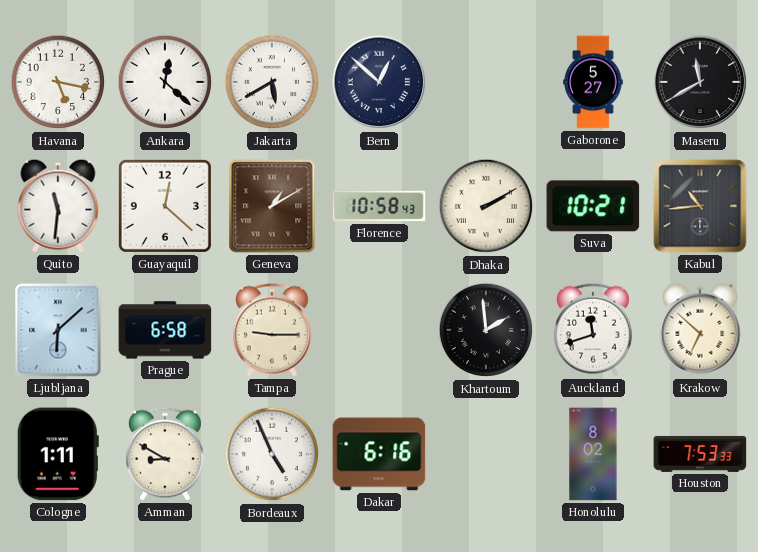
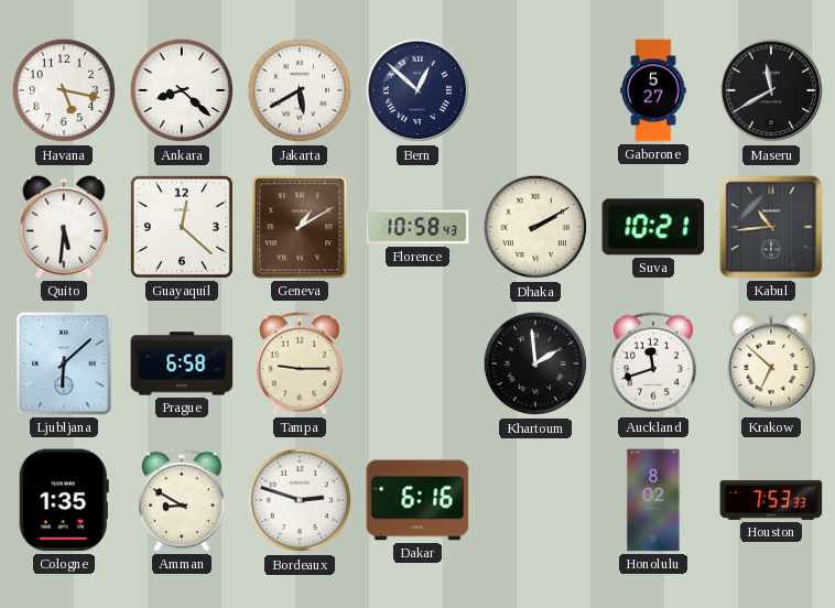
Ankara: 12:22 -> 8:22
Quito: 11:31 -> 5:31
Cologne: 1:11 -> 1:35
Bordeaux: 4:56 -> 2:48
